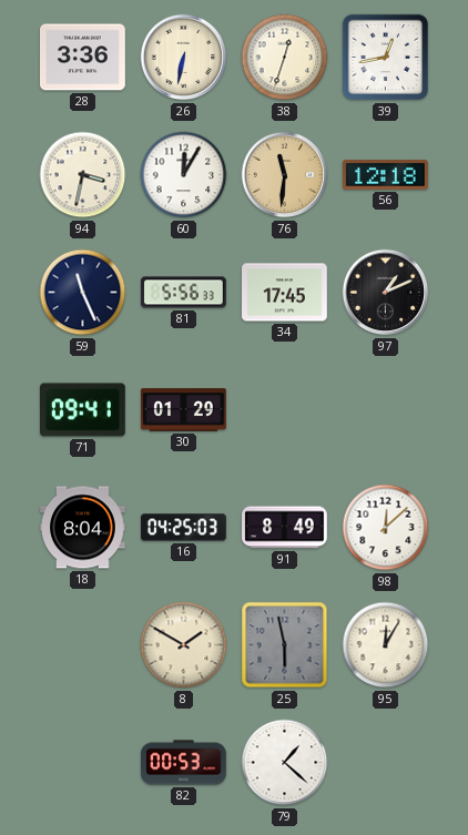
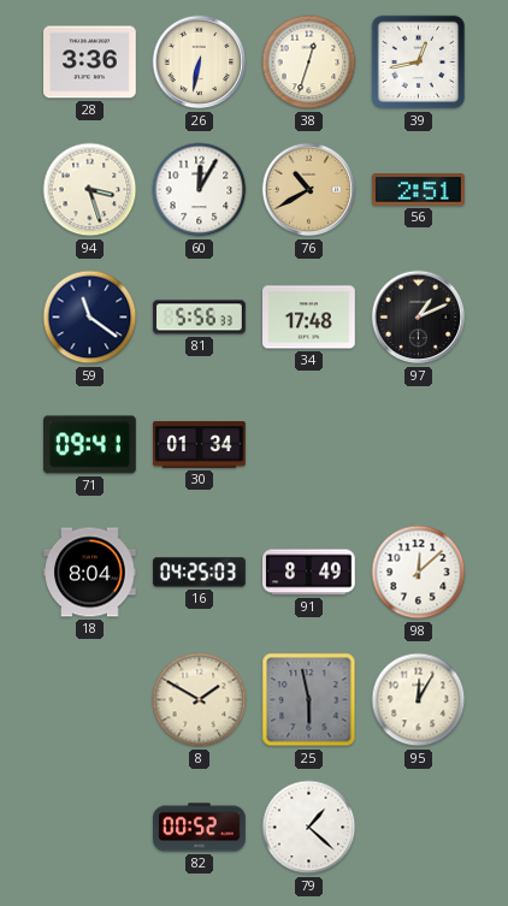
94: 3:32 -> 3:27
76: 11:31 -> 10:40
56: 12:18 -> 2:51
59: 11:26 -> 11:21
34: 17:45 -> 17:48
30: 01:29 -> 01:34
82: 00:53 -> 00:52
